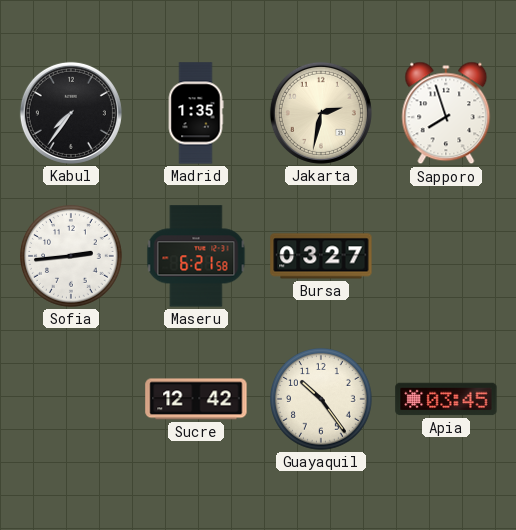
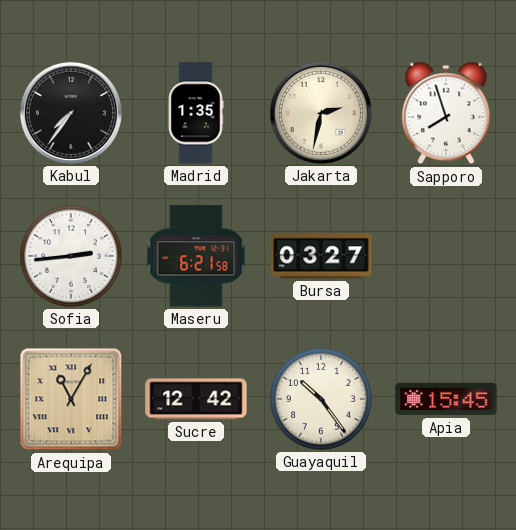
Arequipa: none -> 11:05
Apia: 03:45 -> 15:45
